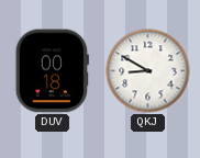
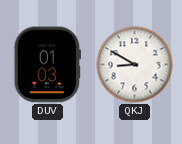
DUV: 00:18 -> 01:03
